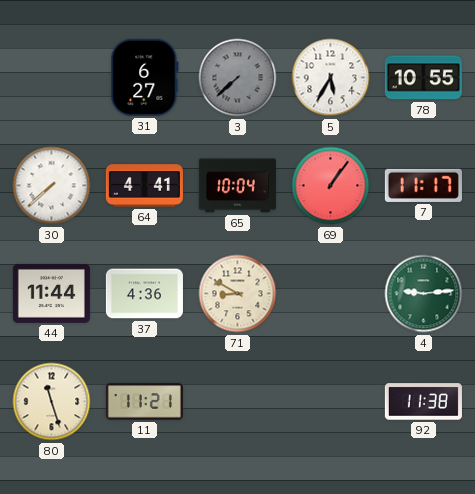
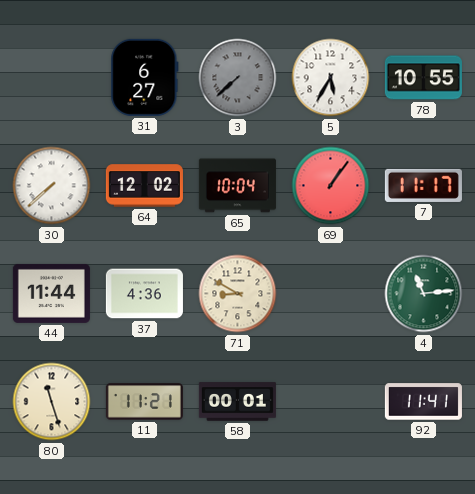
64: 4:41 -> 12:02
4: 9:14 -> 11:14
58: none -> 00:01
92: 11:38 -> 11:41
